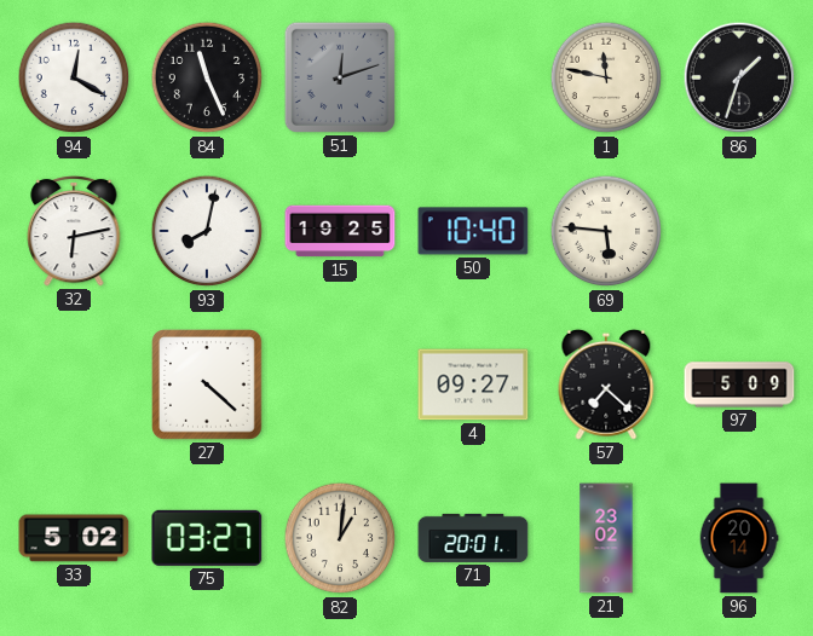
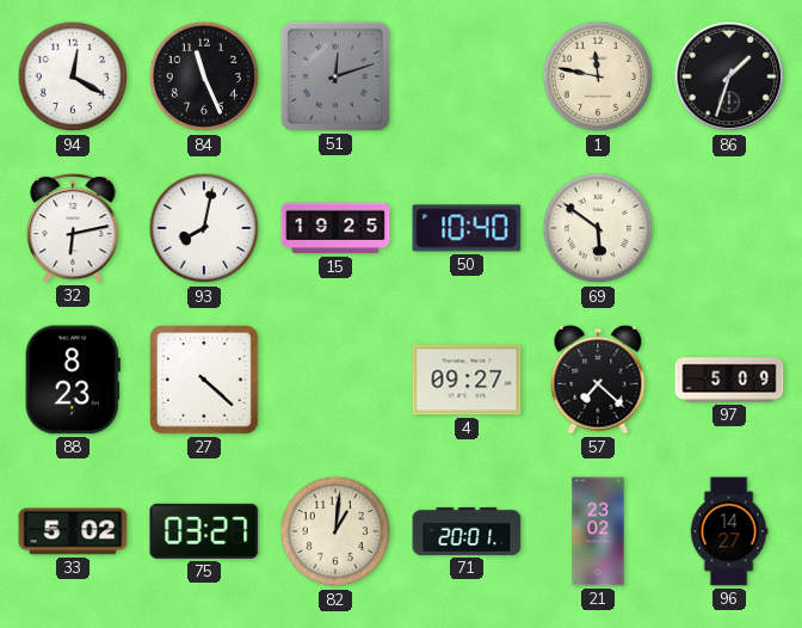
69: 5:46 -> 5:51
88: none -> 8:23
96: 20:14 -> 14:27
